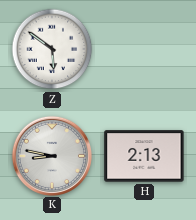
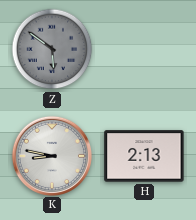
Z dial: white -> grey
